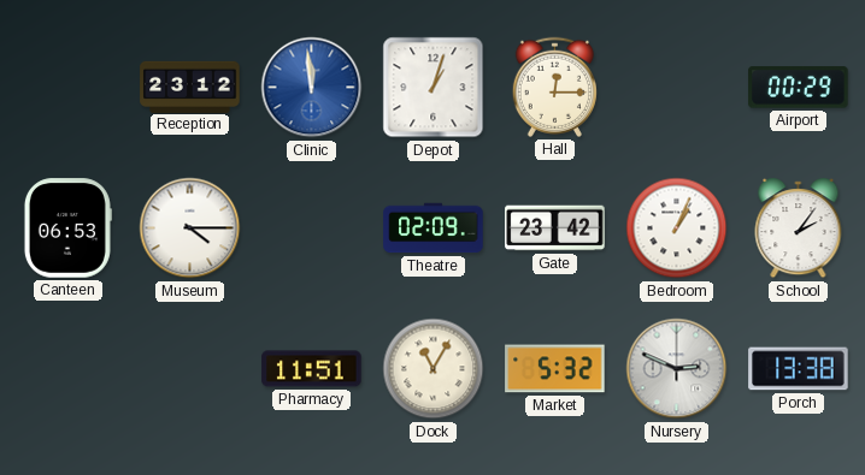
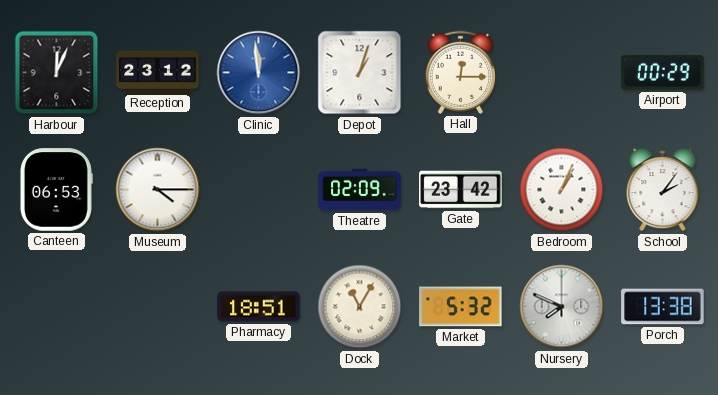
Harbour: none -> 12:04
Pharmacy: 11:51 -> 18:51
Nursery: 2:49 -> 7:49
